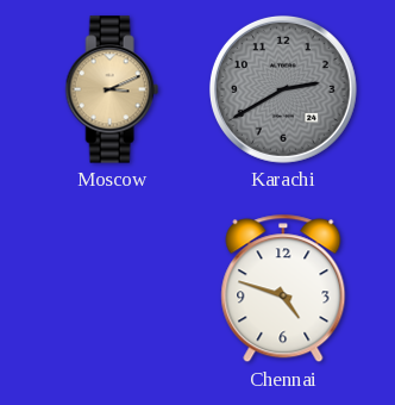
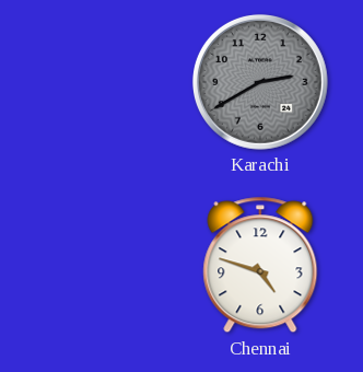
Moscow: 3:11 -> none
